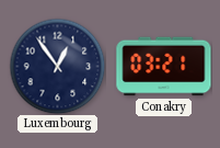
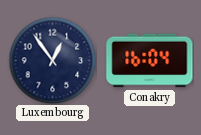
Conakry: 03:21 -> 16:04
